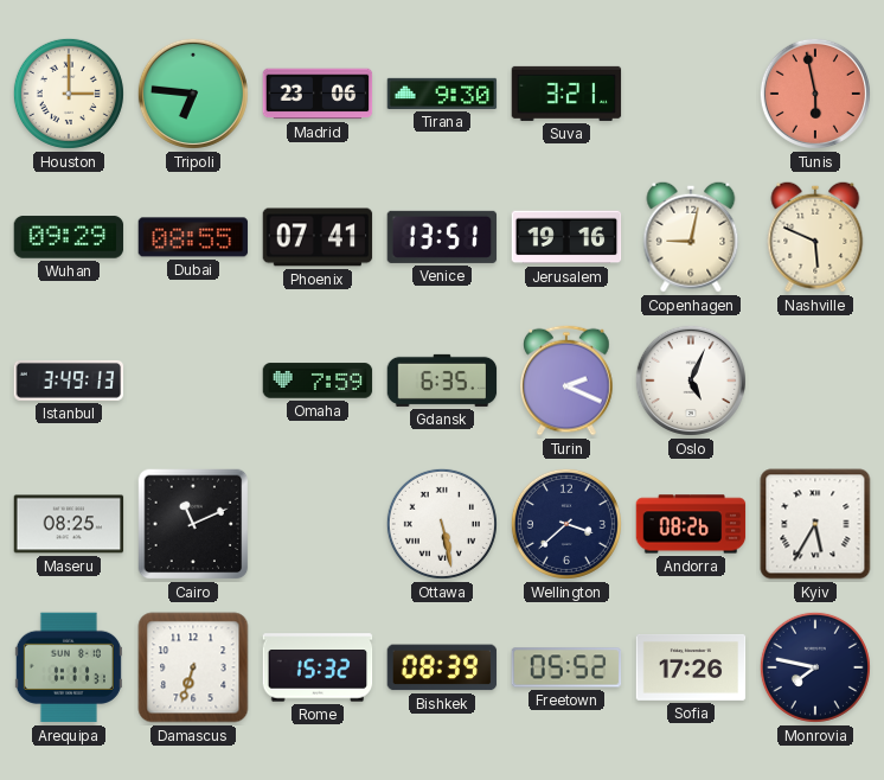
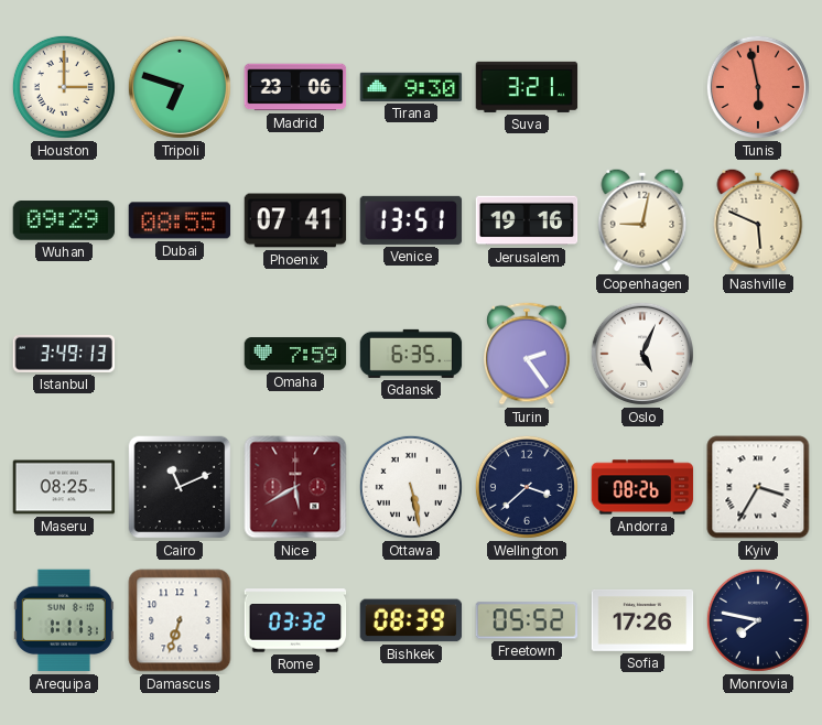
Tripoli: 6:46 -> 6:48
Turin: 2:19 -> 2:24
Nice: none -> 5:40
Kyiv: 5:35 -> 3:35
Rome: 15:32 -> 03:32
